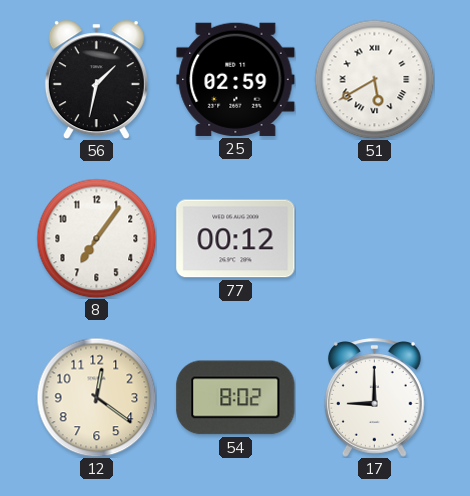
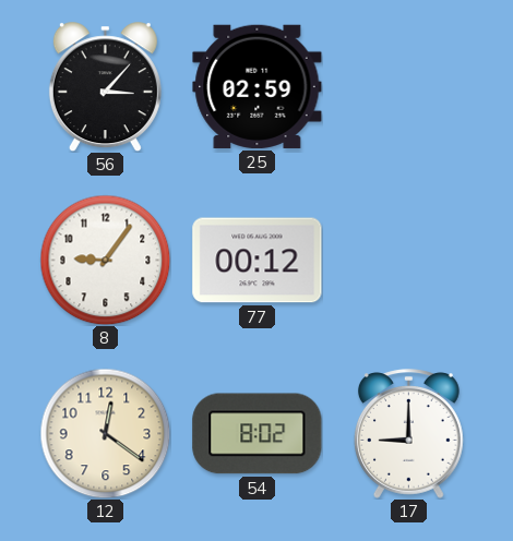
56: 1:32 -> 3:07
51: 5:40 -> none
8: 7:06 -> 9:06
